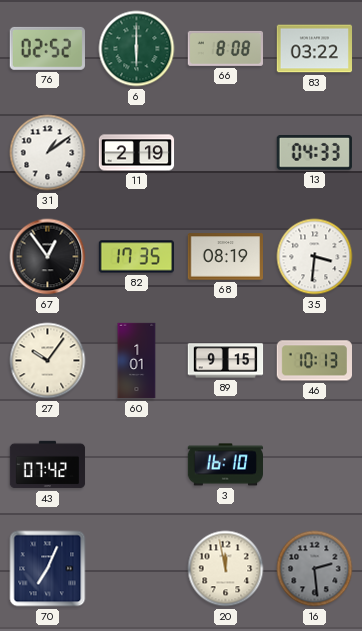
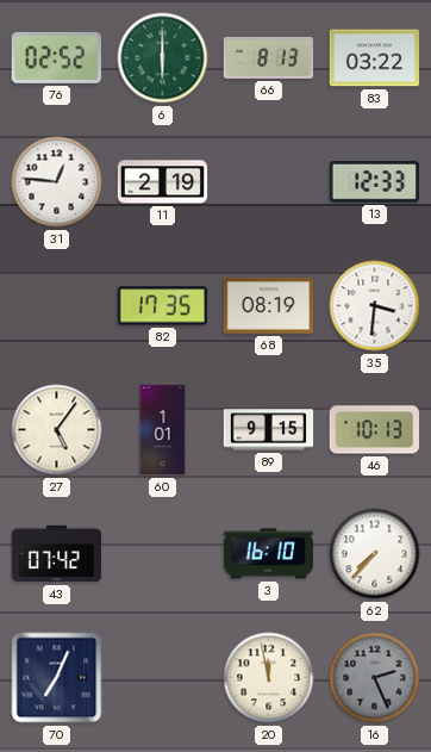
66: 8:08 -> 8:13
31: 1:09 -> 12:46
13: 04:33 -> 12:33
67: 12:54 -> none
27: 10:06 -> 5:06
62: none -> 7:37
16: 2:29 -> 2:26
